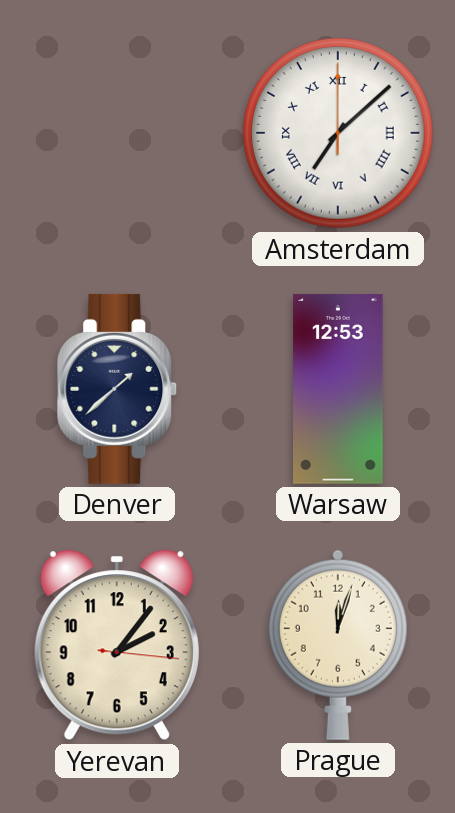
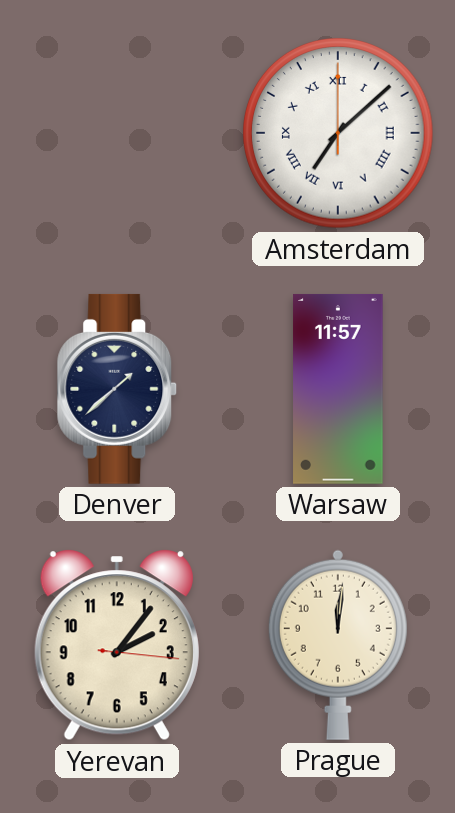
Warsaw: 12:53 -> 11:57
Prague: 12:03 -> 12:01
